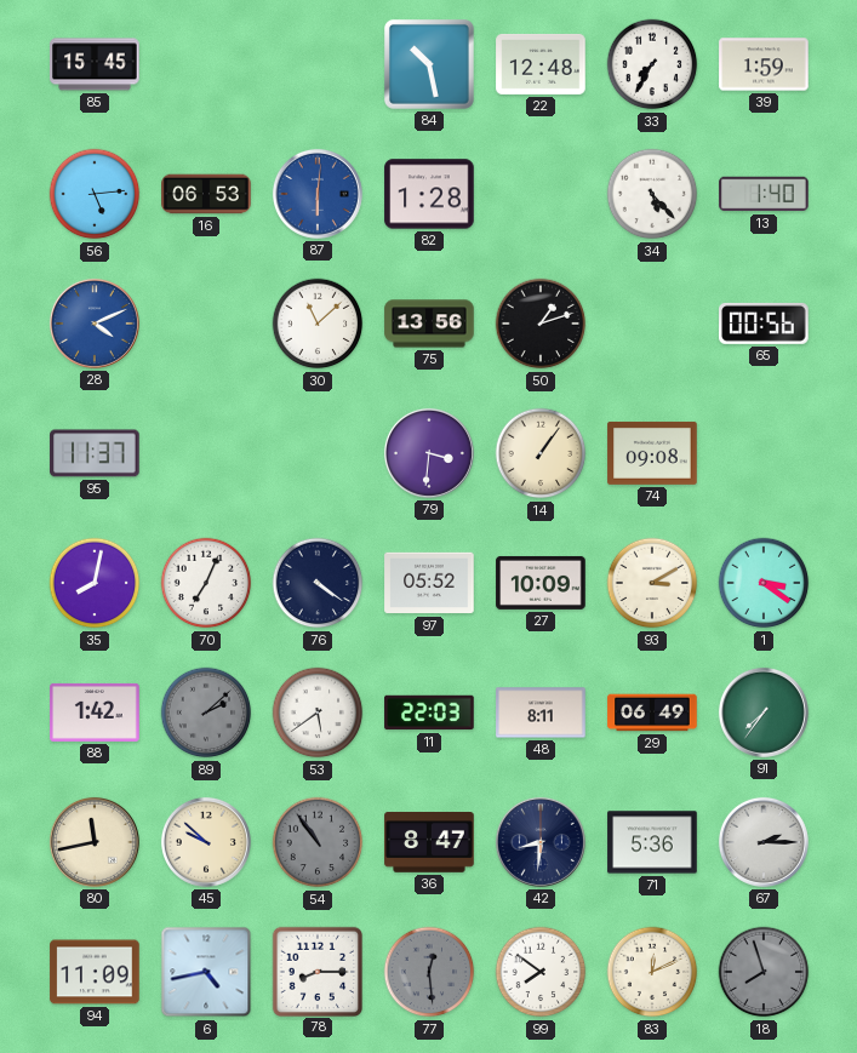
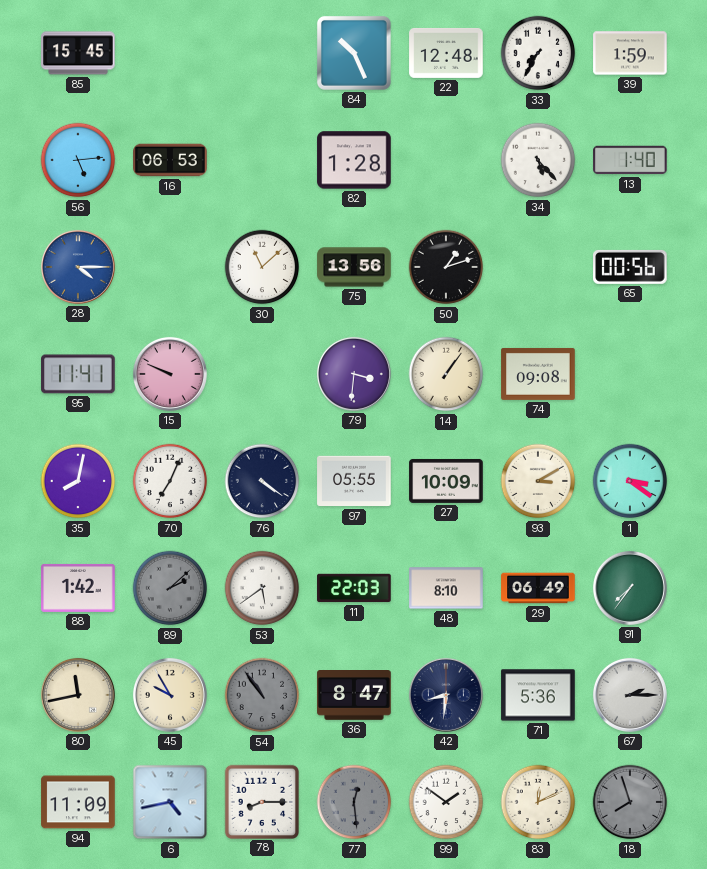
84: 10:28 -> 10:26
87: 6:01 -> none
28: 4:11 -> 4:15
95: 11:37 -> 11:41
15: none -> 9:49
97: 05:52 -> 05:55
48: 8:11 -> 8:10
45: 9:52 -> 9:55
99: 7:51 -> 1:51
